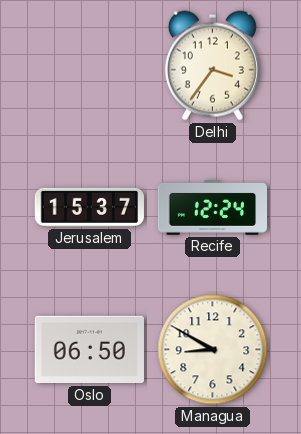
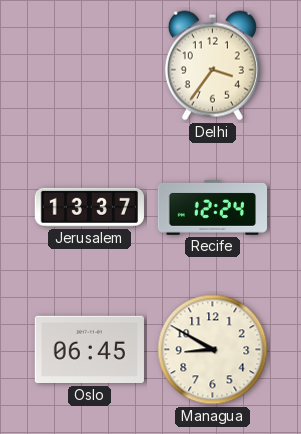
Jerusalem: 15:37 -> 13:37
Oslo: 06:50 -> 06:45
